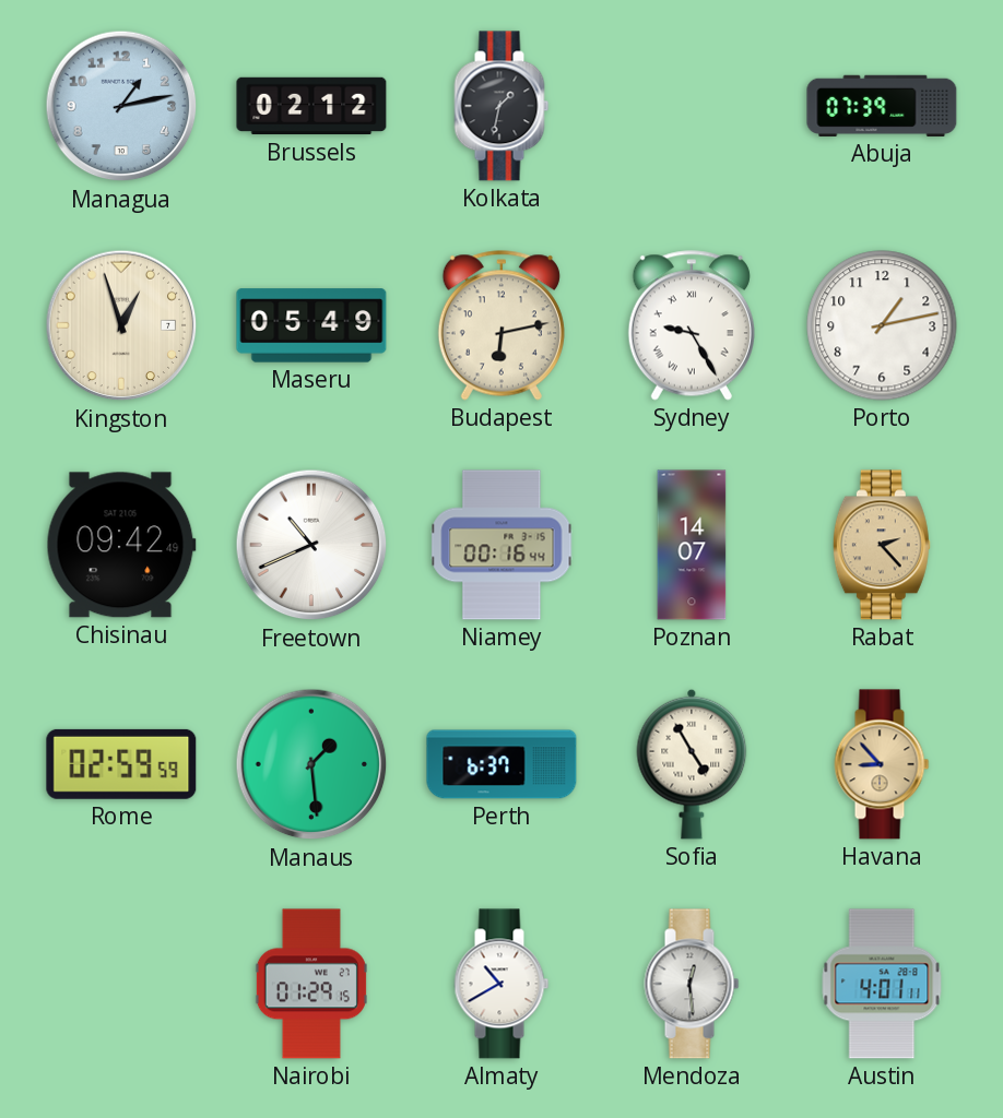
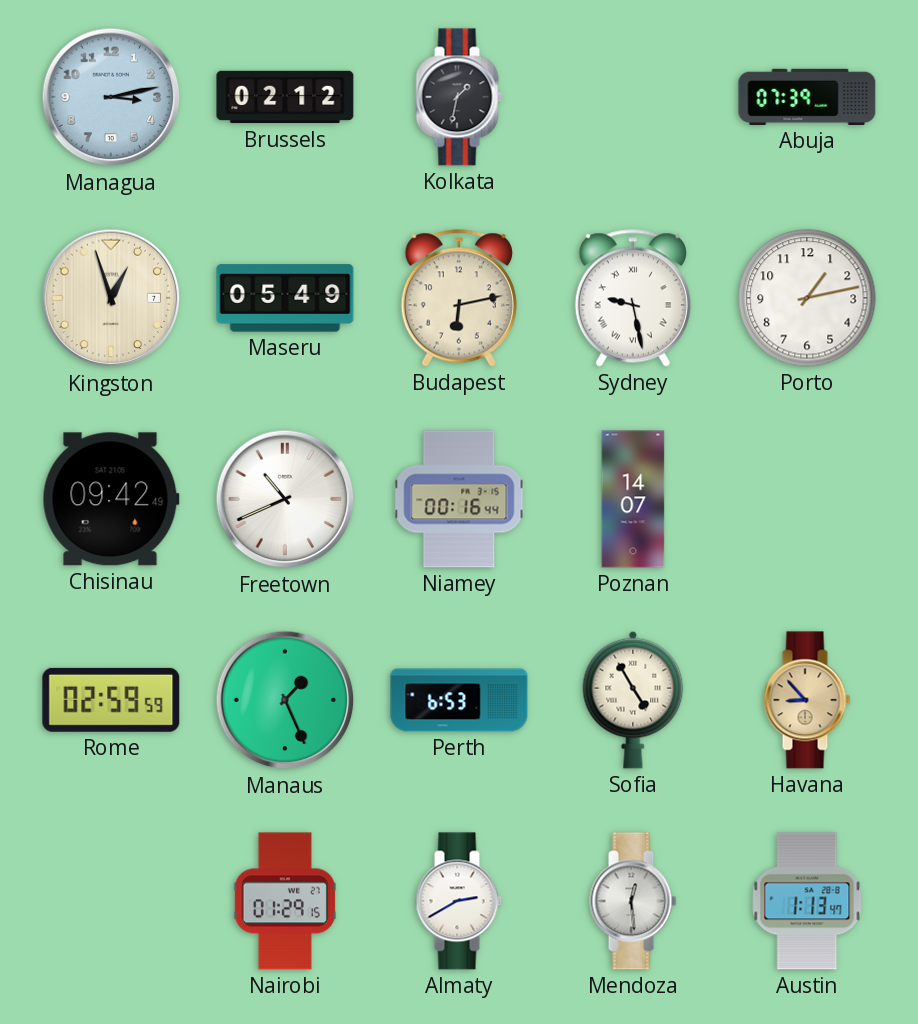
Managua: 1:13 -> 3:13
Sydney: 9:25 -> 9:28
Rabat: 2:23 -> none
Manaus: 1:29 -> 1:26
Perth: 6:37 -> 6:53
Almaty: 10:40 -> 2:40
Austin: 4:01 -> 1:13
